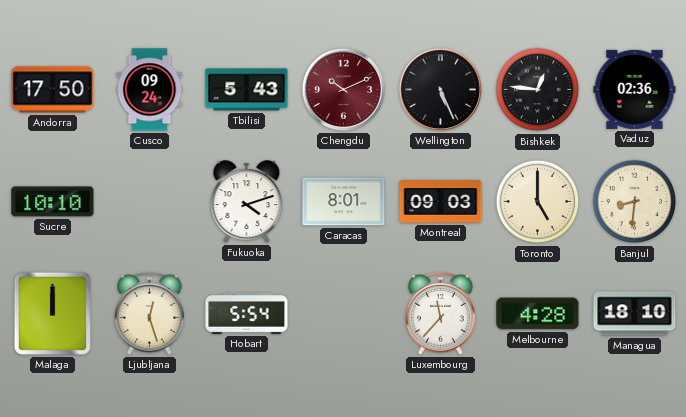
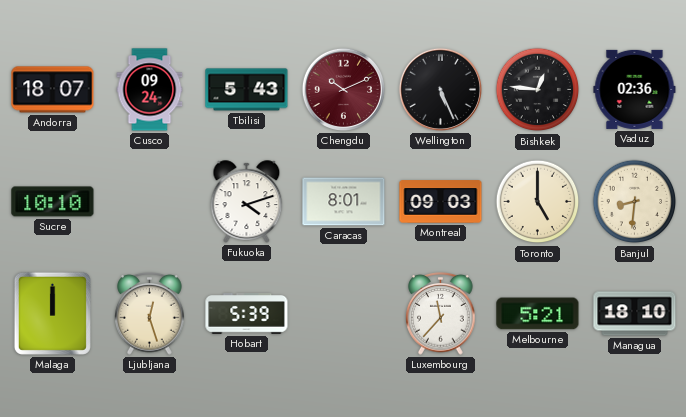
Andorra: 17:50 -> 18:07
Hobart: 5:54 -> 5:39
Melbourne: 4:28 -> 5:21
